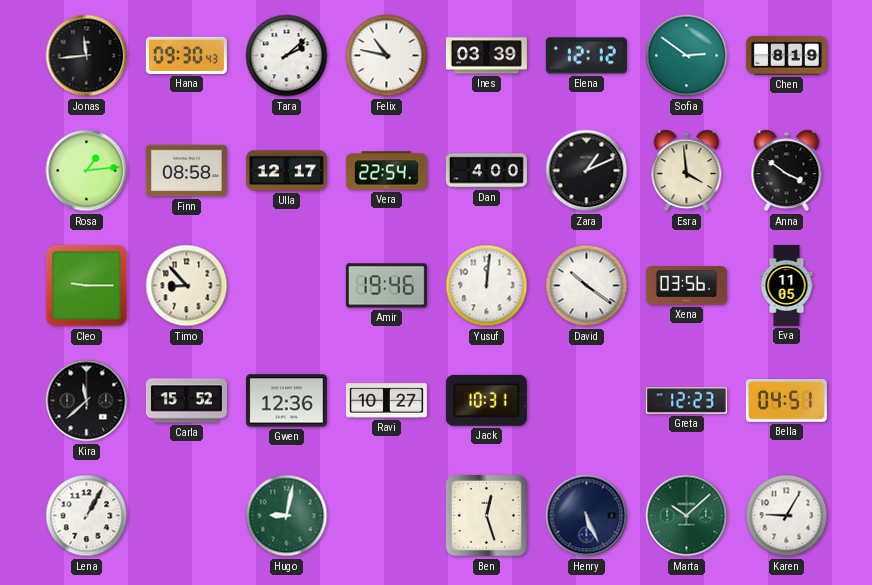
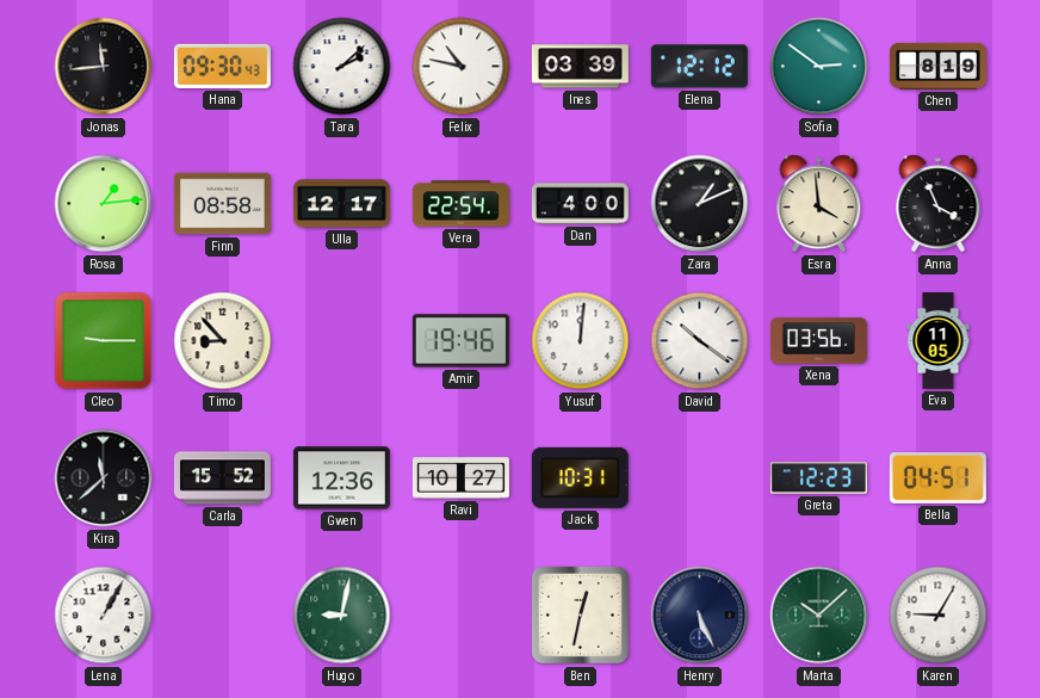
Anna: 3:51 -> 3:56
Ben: 12:27 -> 12:32
